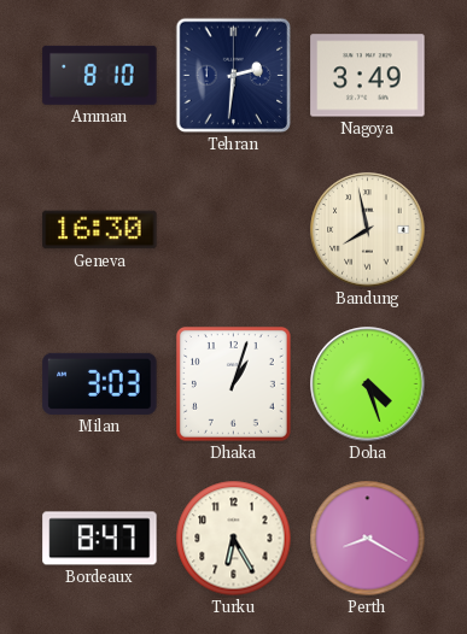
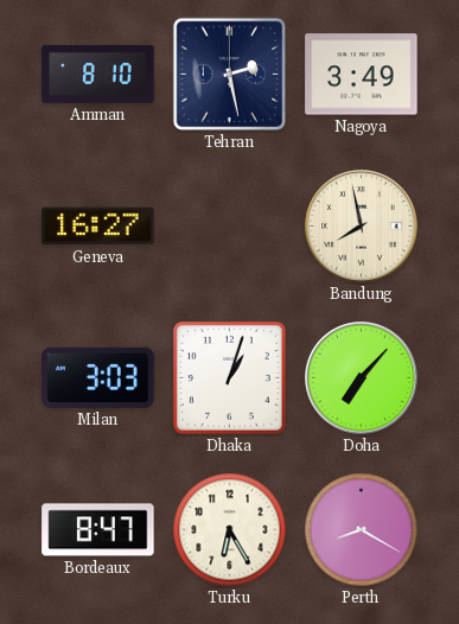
Tehran: 2:31 -> 2:28
Geneva: 16:30 -> 16:27
Doha: 4:27 -> 7:07
